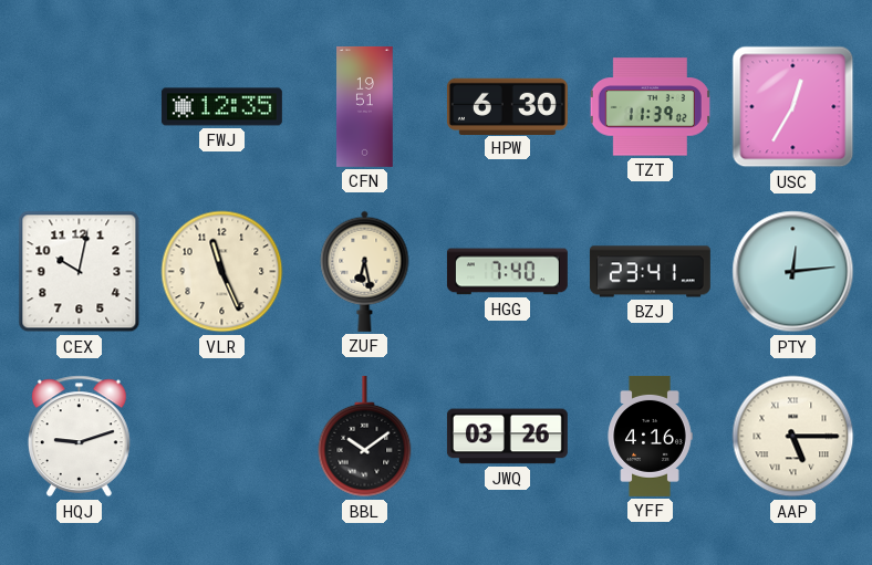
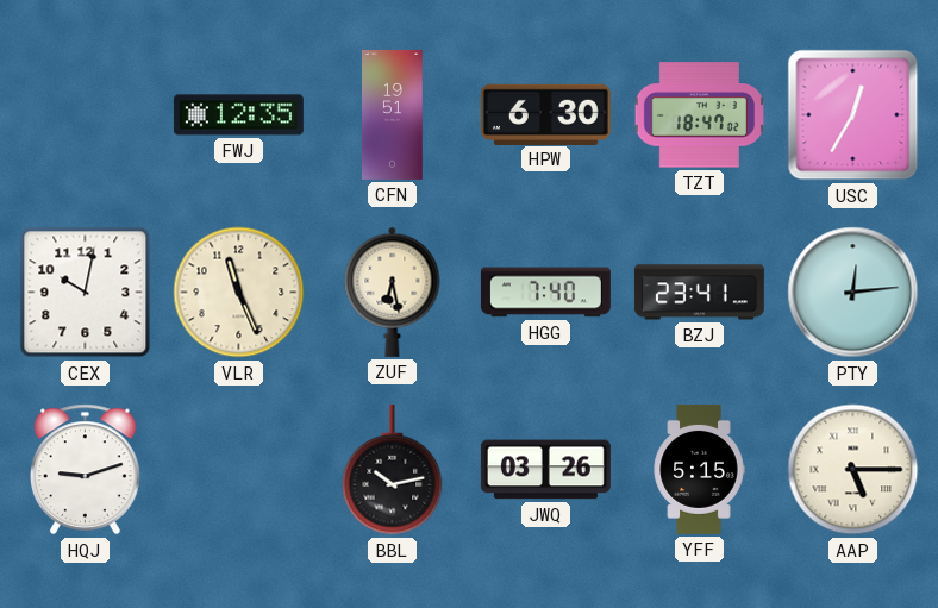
TZT: 11:39 -> 18:47
BBL: 10:09 -> 10:13
YFF: 4:16 -> 5:15
